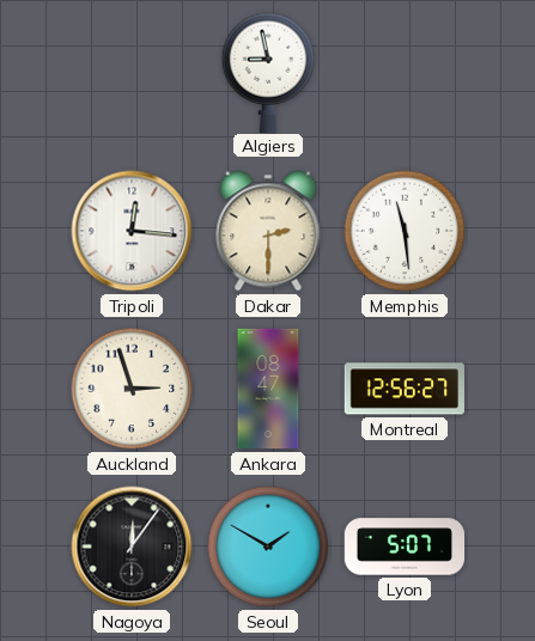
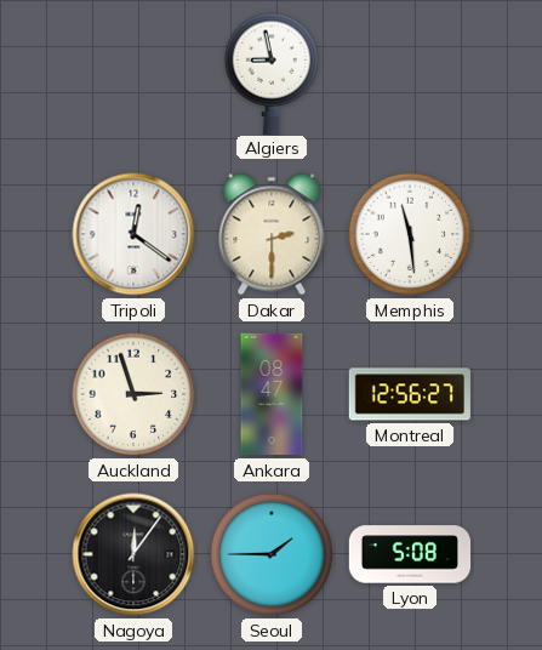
Tripoli: 12:16 -> 12:21
Seoul: 1:50 -> 1:45
Lyon: 5:07 -> 5:08
